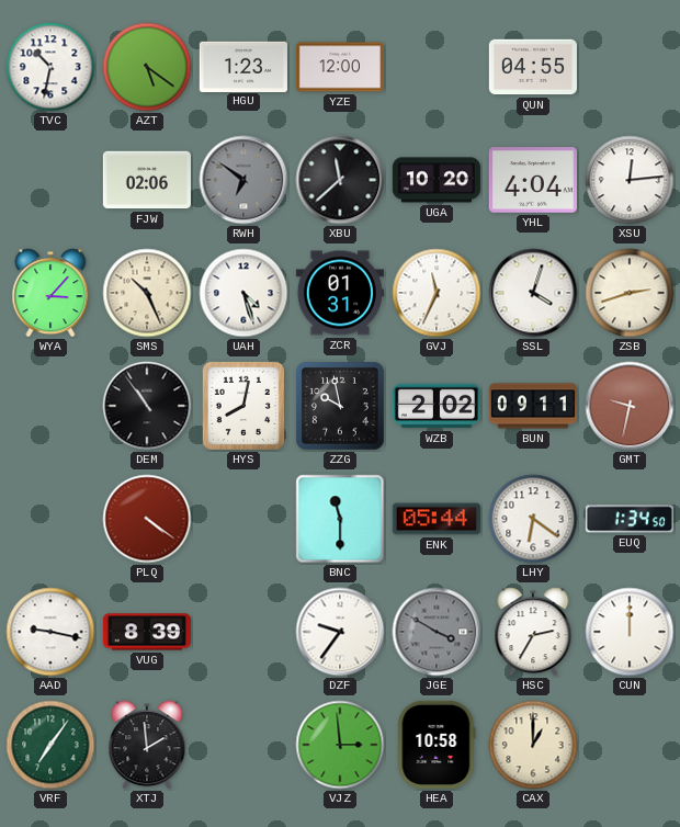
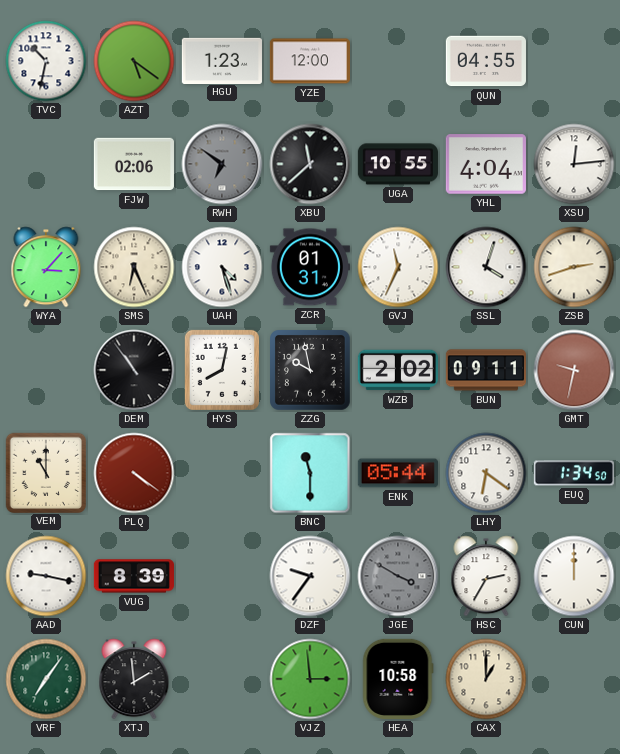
UGA: 10:20 -> 10:55
SMS: 10:26 -> 6:26
VEM: none -> 11:00
